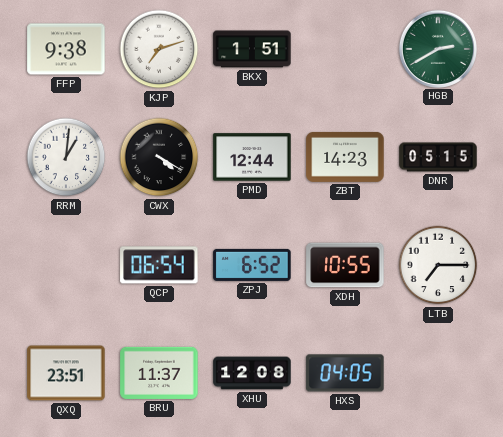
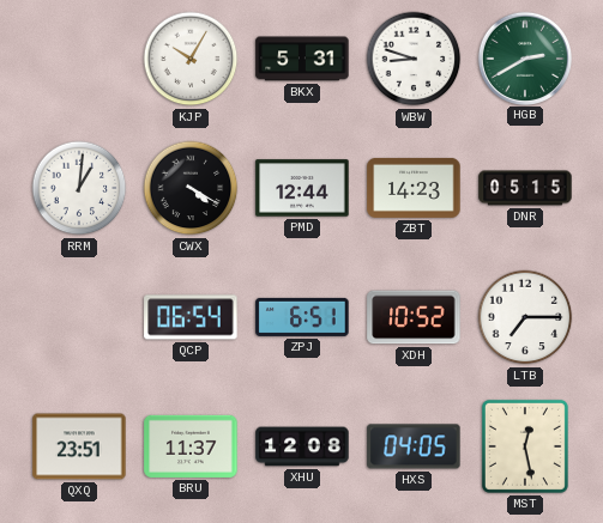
FFP: 9:38 -> none
KJP: 7:12 -> 10:05
BKX: 1:51 -> 5:31
WBW: none -> 8:48
ZPJ: 6:52 -> 6:51
XDH: 10:55 -> 10:52
MST: none -> 12:28
